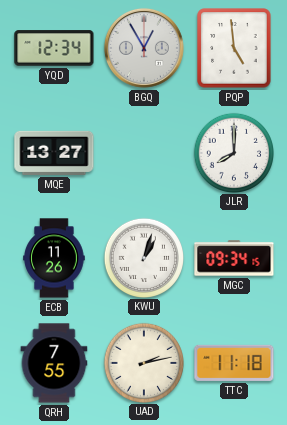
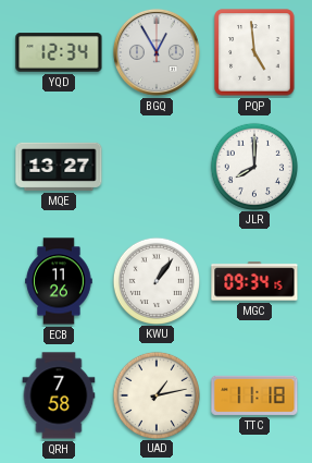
KWU: 1:03 -> 1:06
QRH: 7:55 -> 7:58
UAD: 2:13 -> 1:13
